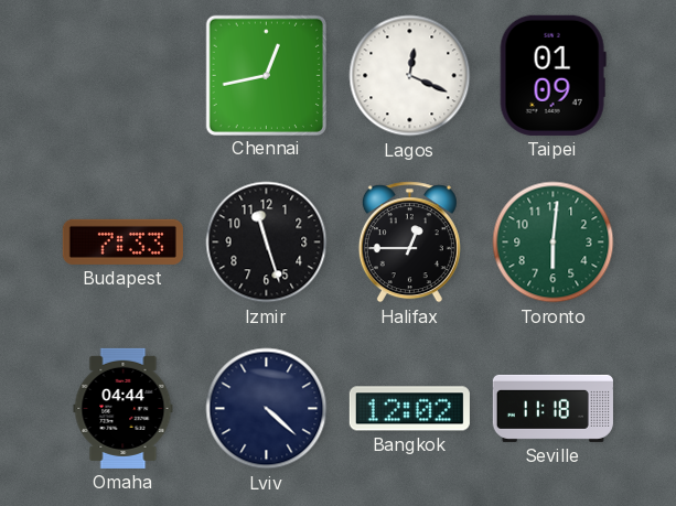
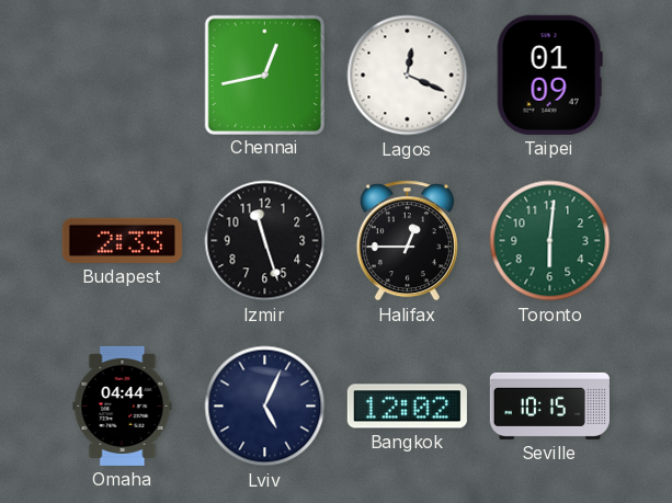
Budapest: 7:33 -> 2:33
Lviv: 4:22 -> 5:04
Seville: 11:18 -> 10:15
